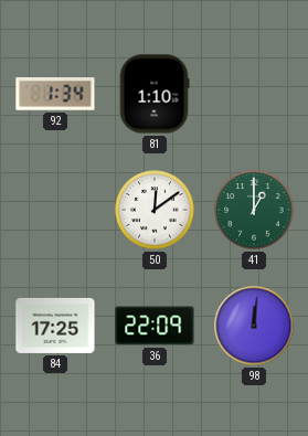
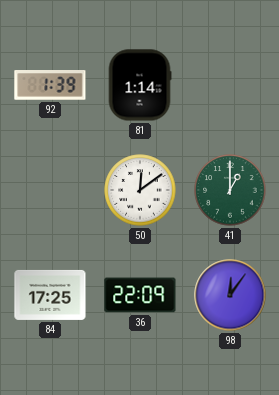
92: 1:34 -> 1:39
81: 1:10 -> 1:14
98: 12:01 -> 12:06
